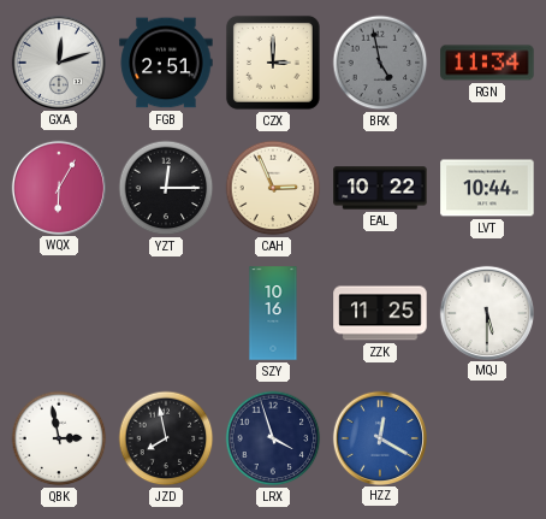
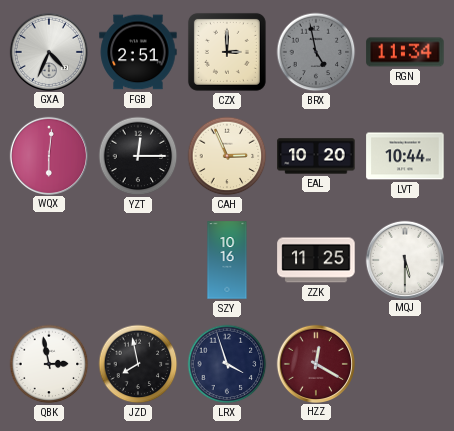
GXA: 12:12 -> 4:34
WQX: 6:05 -> 6:01
EAL: 10:22 -> 10:20
HZZ dial: blue -> burgundy
